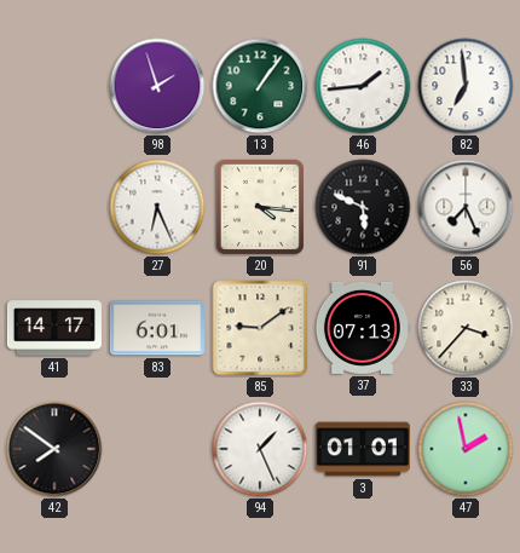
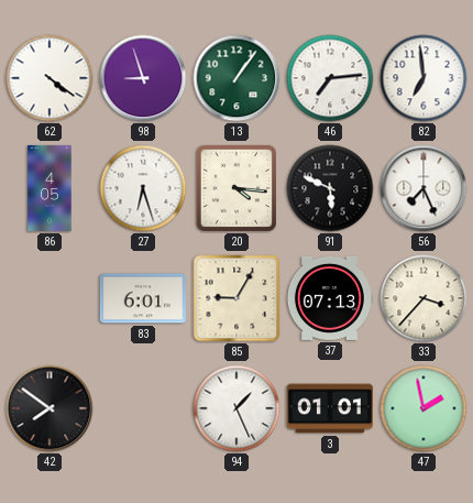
62: none -> 4:21
98: 1:57 -> 8:57
46: 1:44 -> 7:14
86: none -> 4:05
27: 6:26 -> 6:27
41: 14:17 -> none
85: 9:09 -> 9:05
